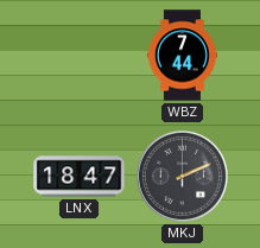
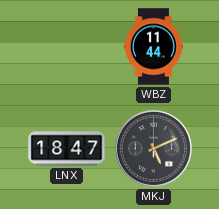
WBZ: 7:44 -> 11:44
MKJ: 2:11 -> 5:11
